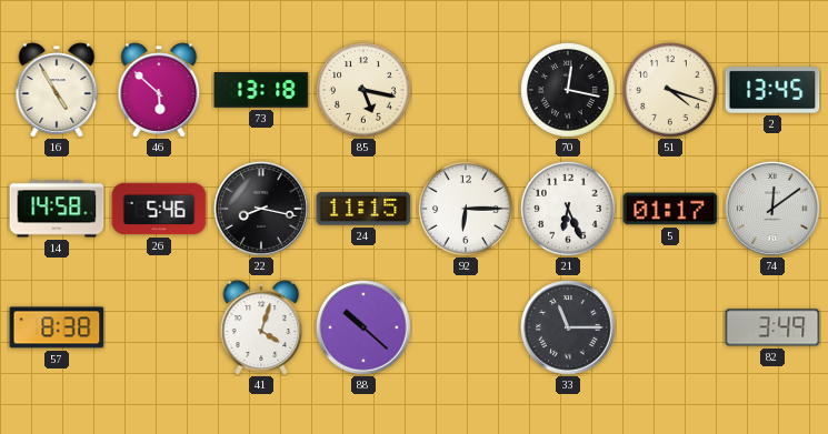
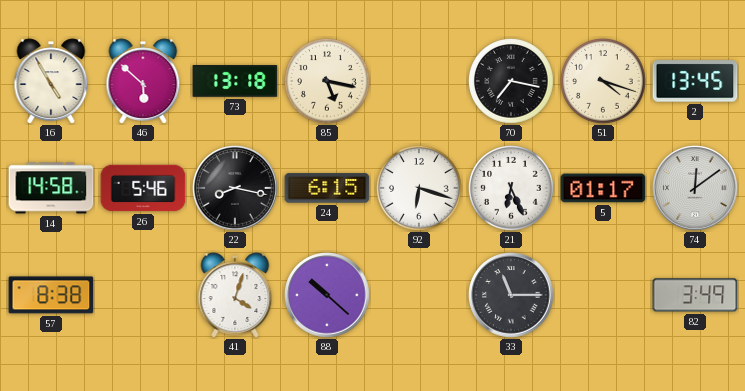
70: 12:17 -> 7:17
24: 11:15 -> 6:15
92: 6:15 -> 6:18
